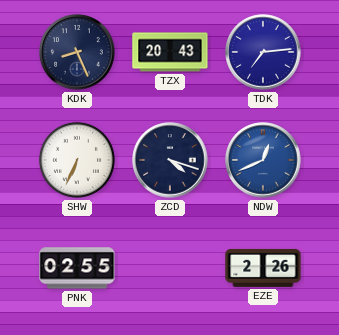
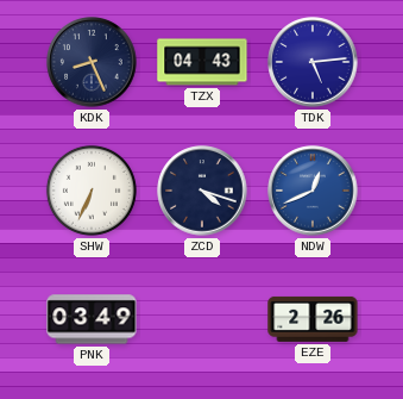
TZX: 20:43 -> 04:43
TDK: 7:14 -> 5:14
PNK: 02:55 -> 03:49
